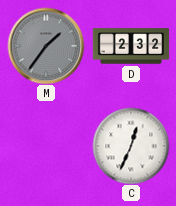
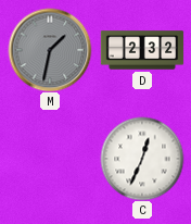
M: 1:36 -> 1:32
